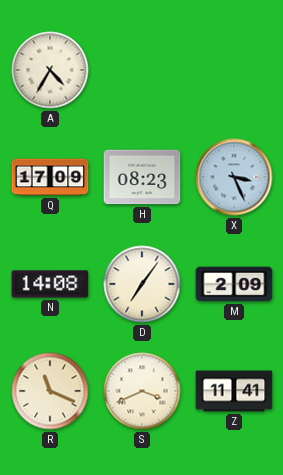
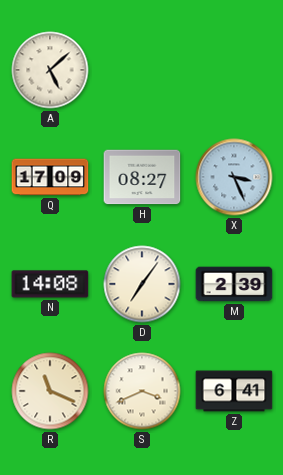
A: 4:35 -> 5:08
H: 08:23 -> 08:27
M: 2:09 -> 2:39
Z: 11:41 -> 6:41
